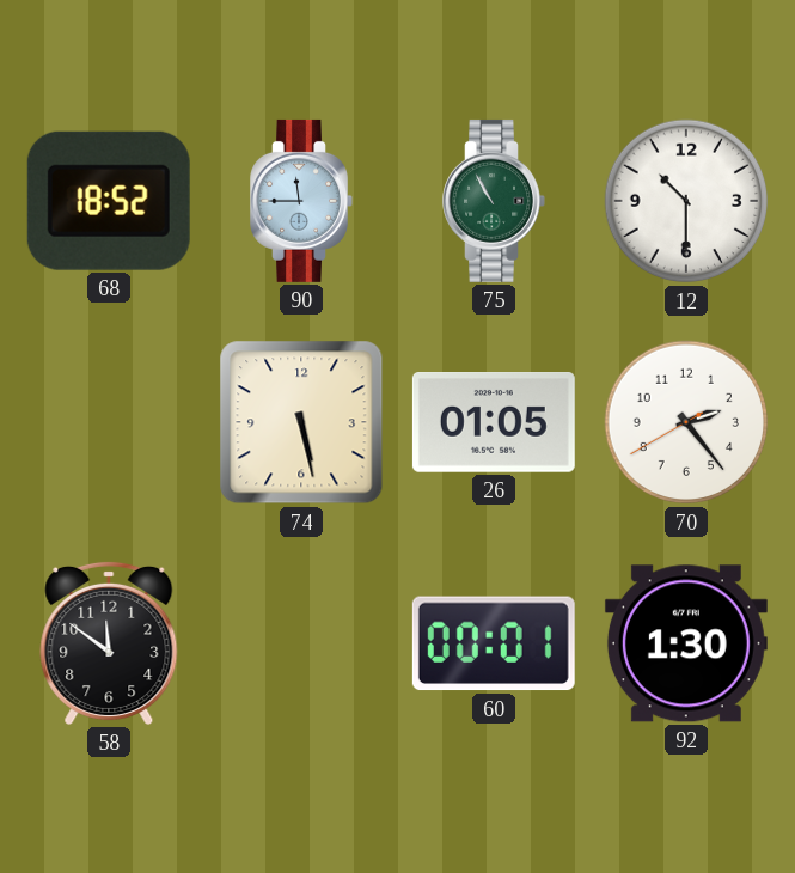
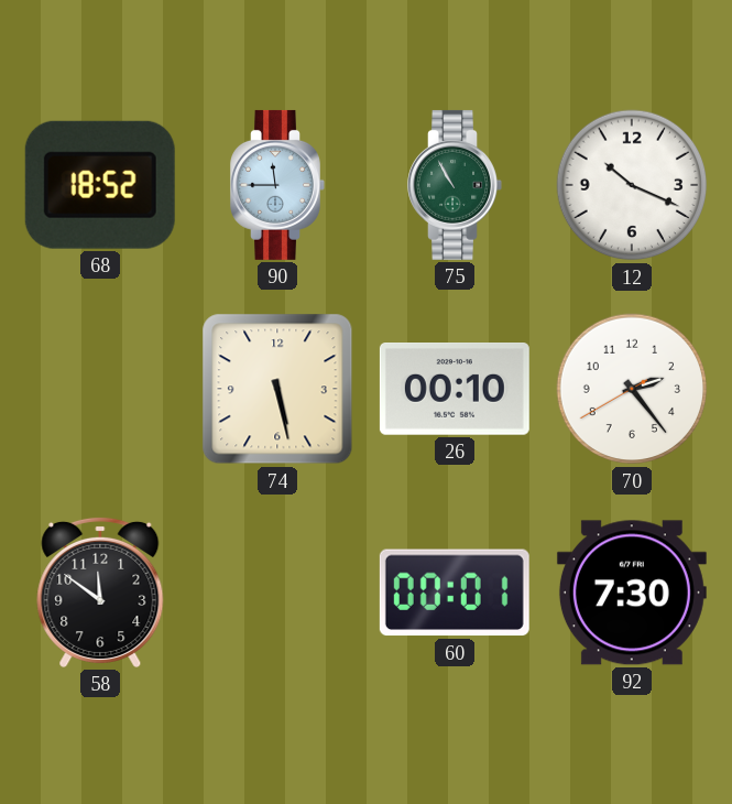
12: 10:30 -> 10:19
26: 01:05 -> 00:10
92: 1:30 -> 7:30
